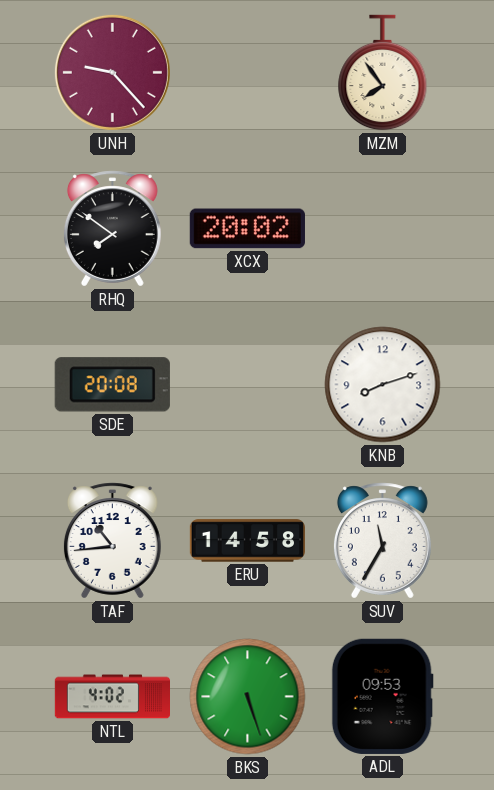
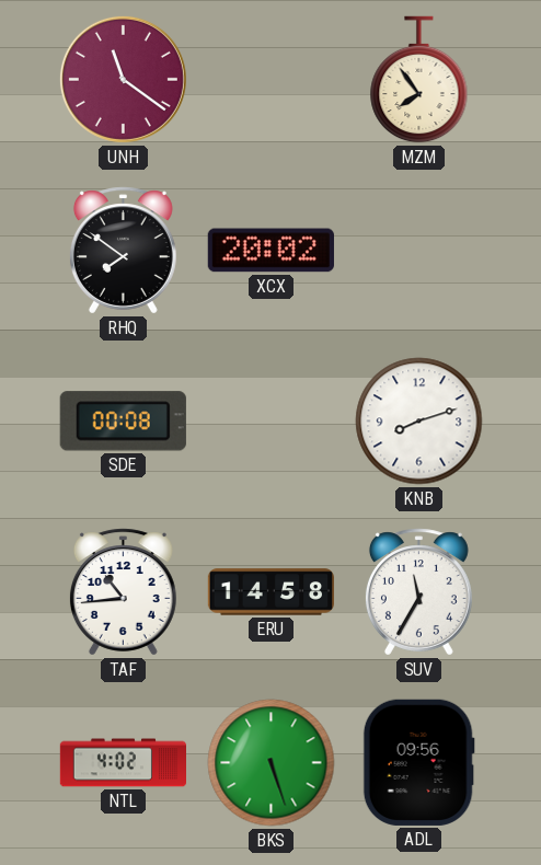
UNH: 9:23 -> 11:21
SDE: 20:08 -> 00:08
ADL: 09:53 -> 09:56
